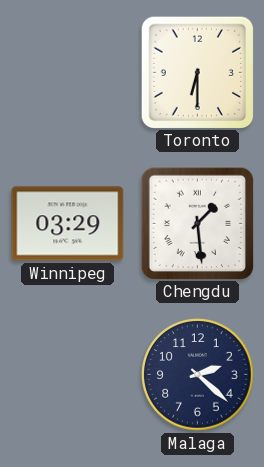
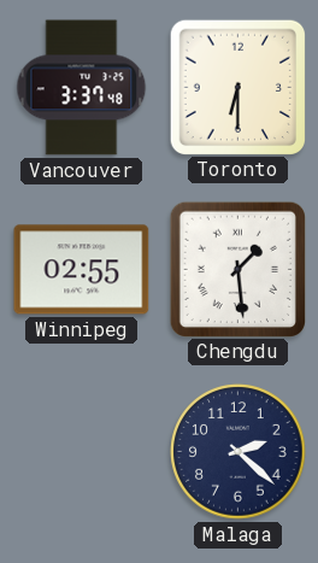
Vancouver: none -> 3:37
Winnipeg: 03:29 -> 02:55
